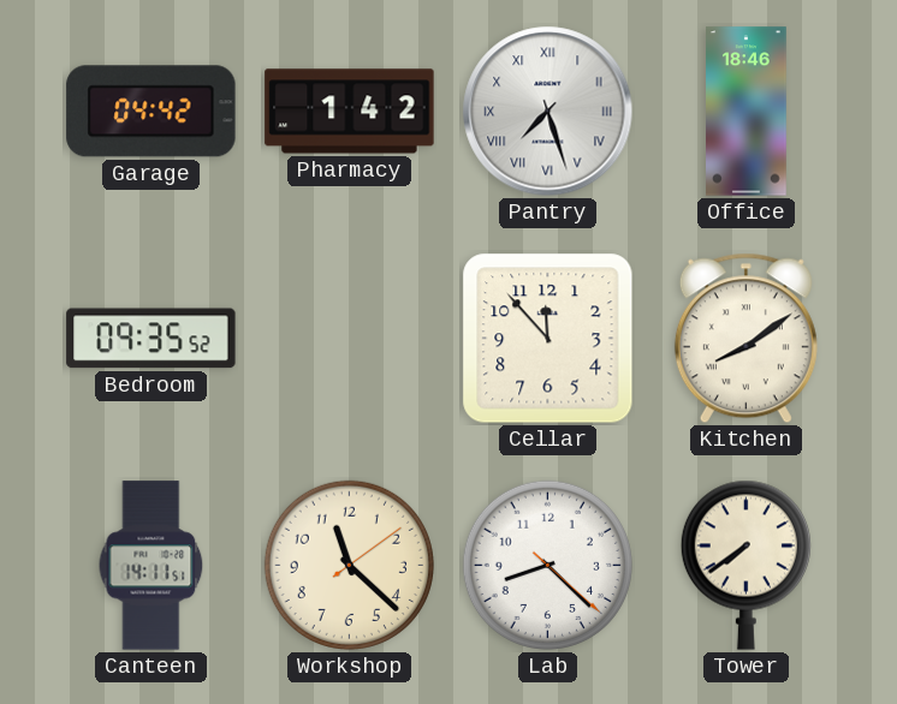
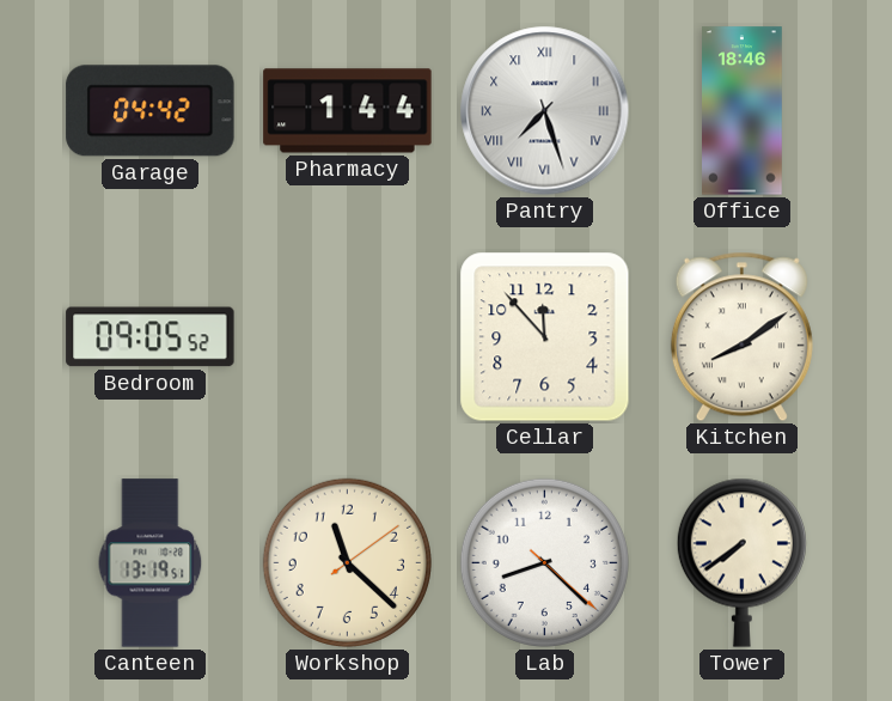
Pharmacy: 1:42 -> 1:44
Bedroom: 09:35 -> 09:05
Canteen: 14:11 -> 13:19
